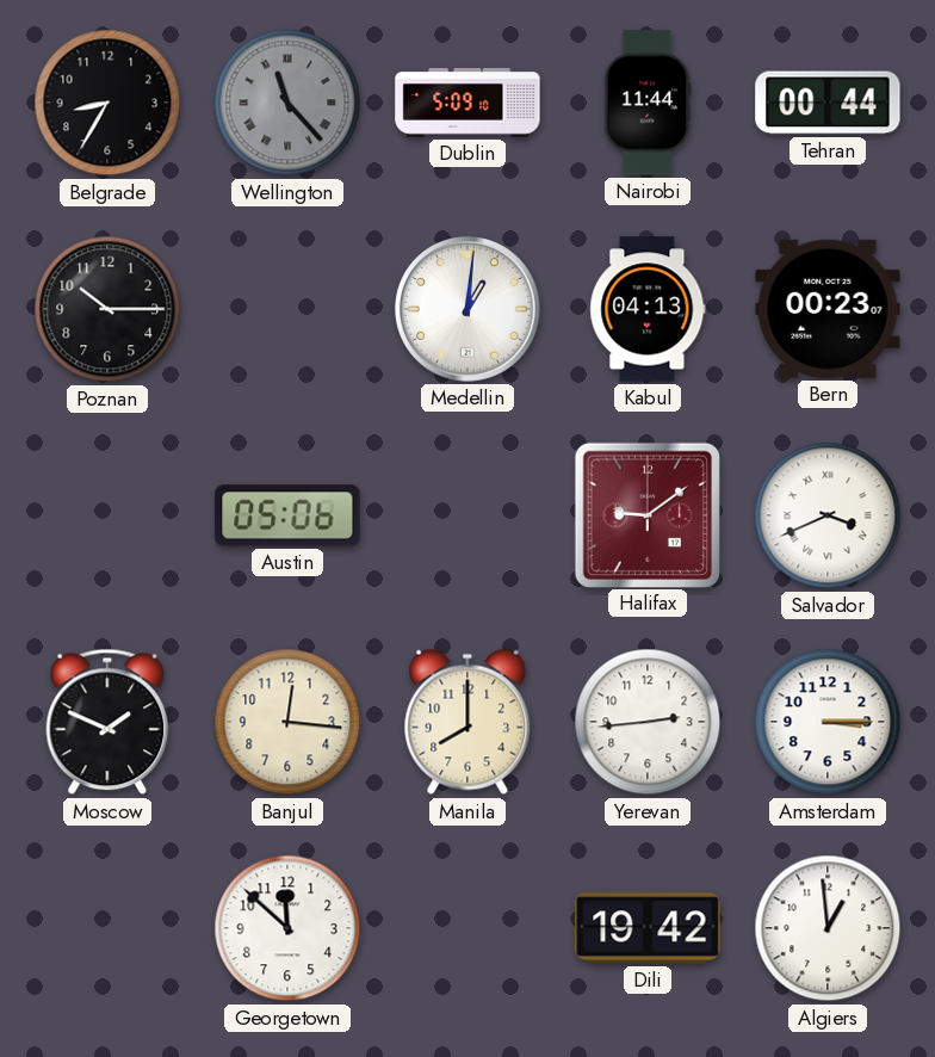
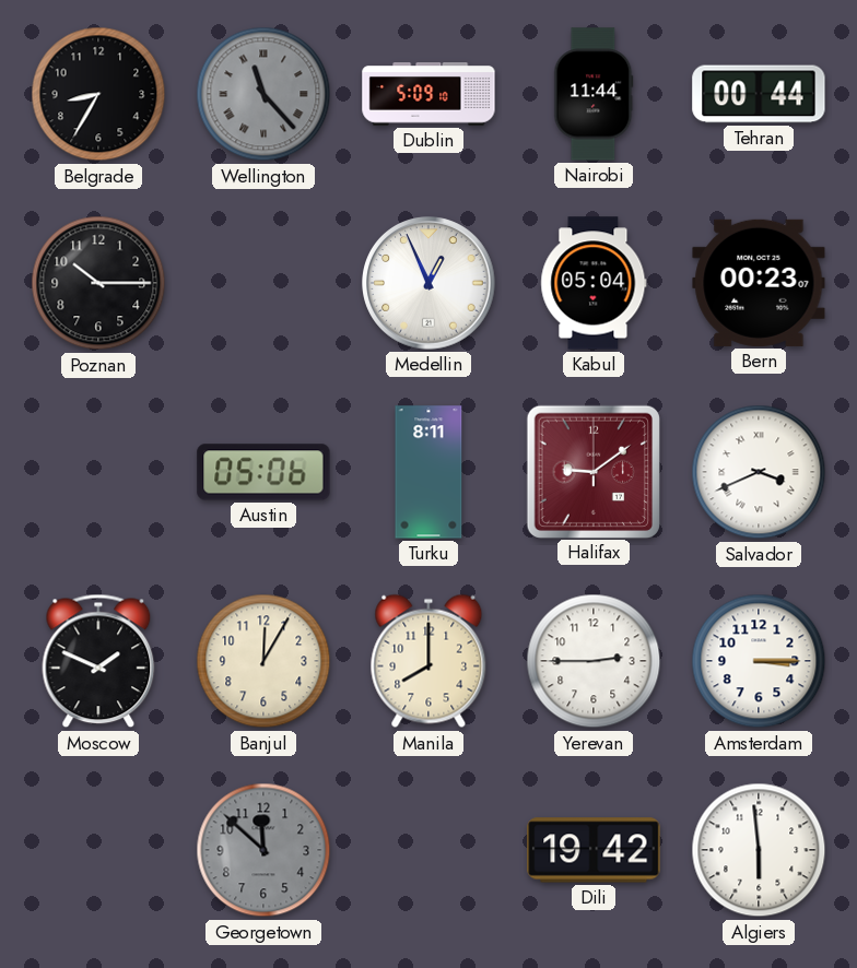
Medellin: 1:01 -> 12:56
Kabul: 04:13 -> 05:04
Turku: none -> 8:11
Banjul: 12:16 -> 12:05
Yerevan: 2:44 -> 2:45
Georgetown dial: white -> grey
Algiers: 12:59 -> 5:59
